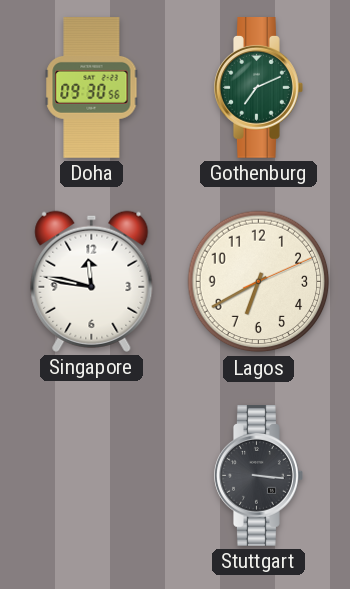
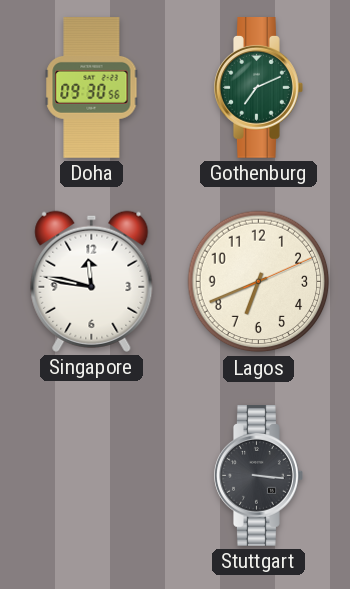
Lagos: 6:40 -> 6:41
